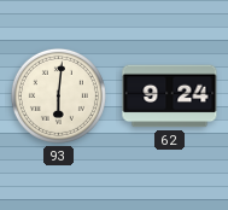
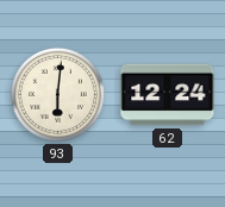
62: 9:24 -> 12:24
